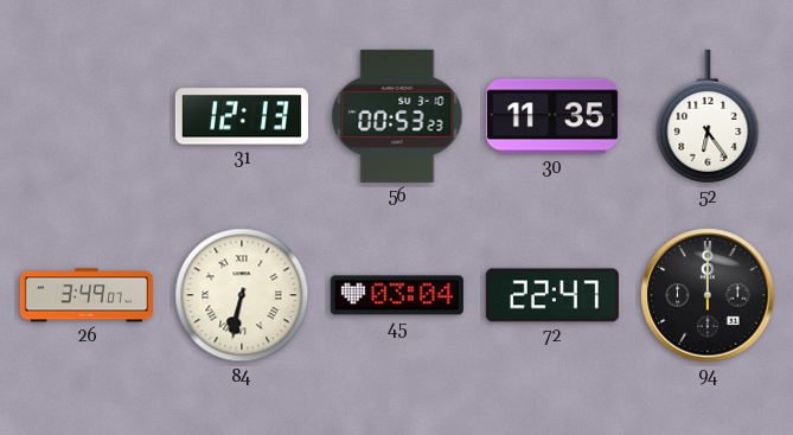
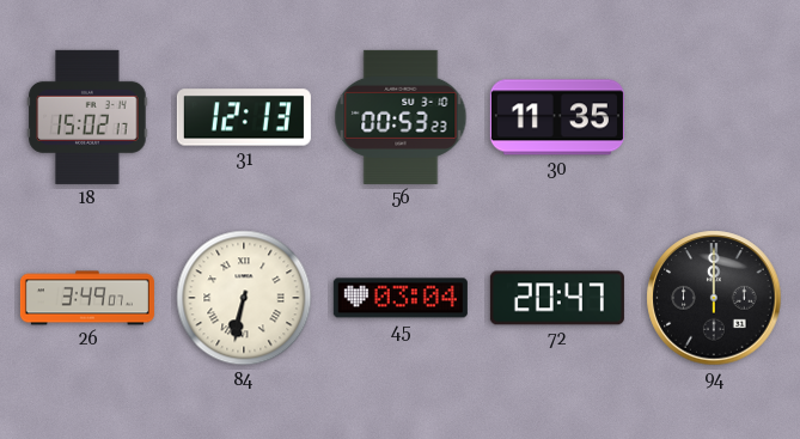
18: none -> 15:02
52: 6:24 -> none
72: 22:47 -> 20:47
